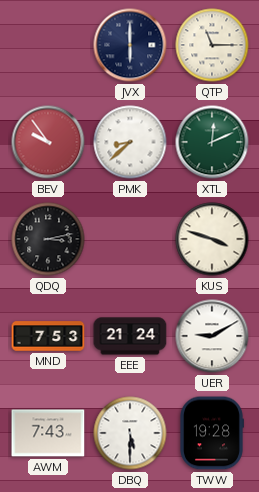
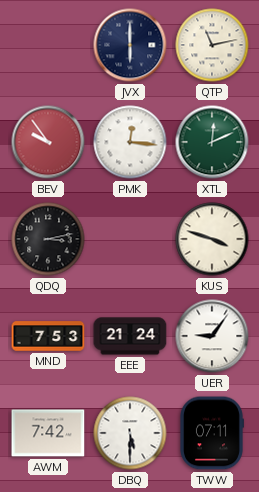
QTP: 11:15 -> 11:13
PMK: 8:38 -> 12:16
UER: 9:10 -> 9:06
AWM: 7:43 -> 7:42
TWW: 19:28 -> 07:11
